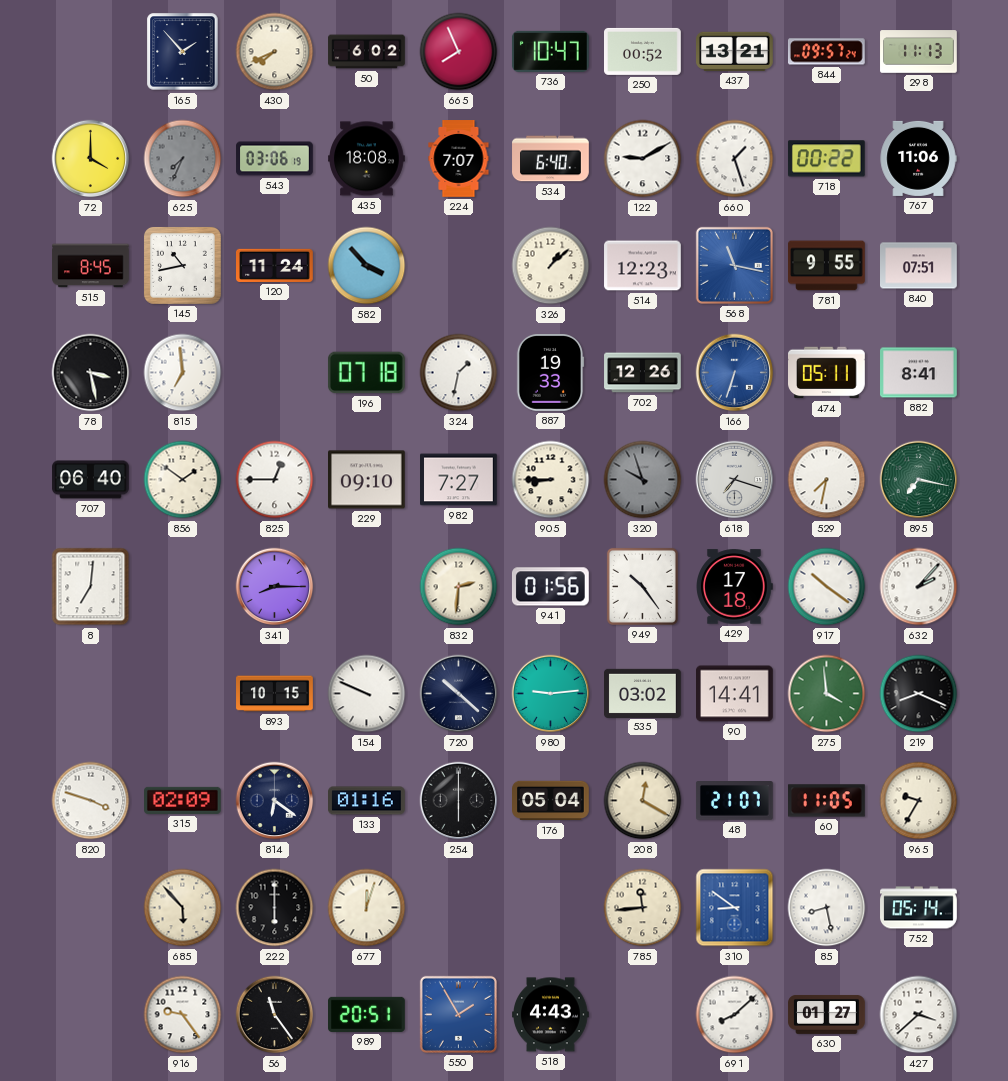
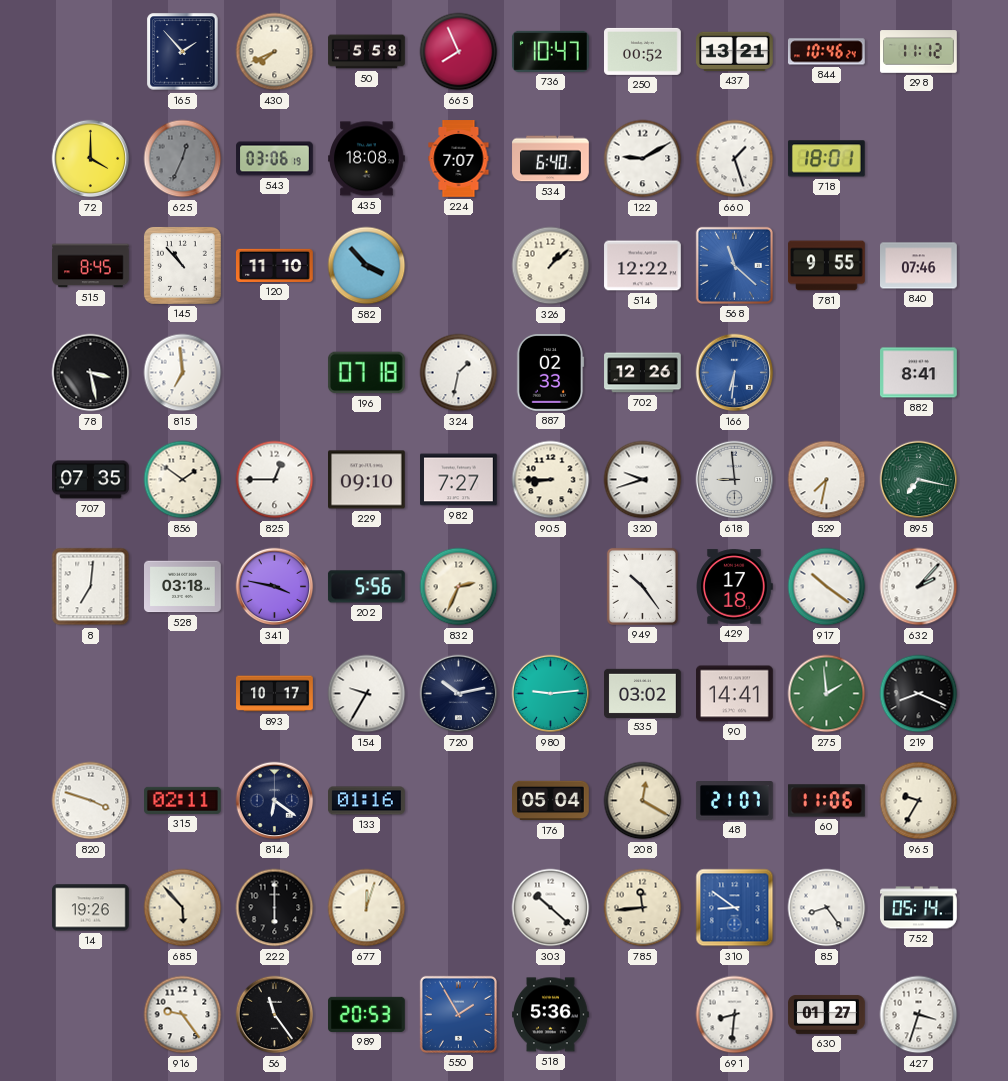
50: 6:02 -> 5:58
844: 09:57 -> 10:46
298: 11:13 -> 11:12
625: 7:34 -> 12:34
718: 00:22 -> 18:01
767: 11:06 -> none
145: 10:43 -> 10:53
120: 11:24 -> 11:10
514: 12:23 -> 12:22
568: 11:17 -> 11:22
840: 07:51 -> 07:46
887: 19:33 -> 02:33
166: 6:33 -> 6:31
474: 05:11 -> none
707: 06:40 -> 07:35
320: 9:57 -> 9:42
320 dial: grey -> white
618: 7:18 -> 8:59
528: none -> 03:18
341: 8:15 -> 3:47
202: none -> 5:56
832: 2:31 -> 2:34
941: 01:56 -> none
893: 10:15 -> 10:17
154: 9:49 -> 9:35
720: 10:22 -> 10:13
275: 3:59 -> 1:59
315: 02:09 -> 02:11
254: 6:00 -> none
60: 11:05 -> 11:06
14: none -> 19:26
303: none -> 10:22
85: 8:28 -> 8:24
989: 20:51 -> 20:53
518: 4:43 -> 5:36
691: 8:08 -> 8:31
427: 3:38 -> 3:33
